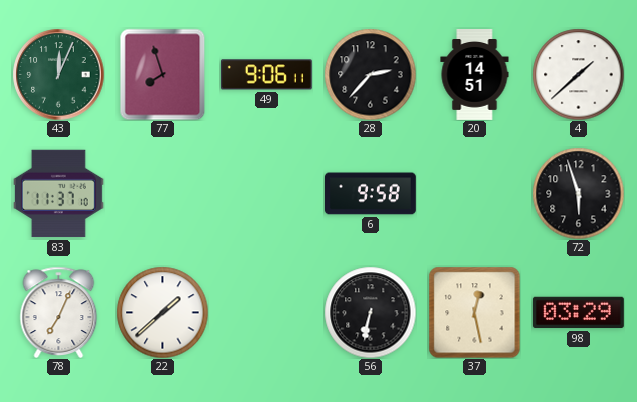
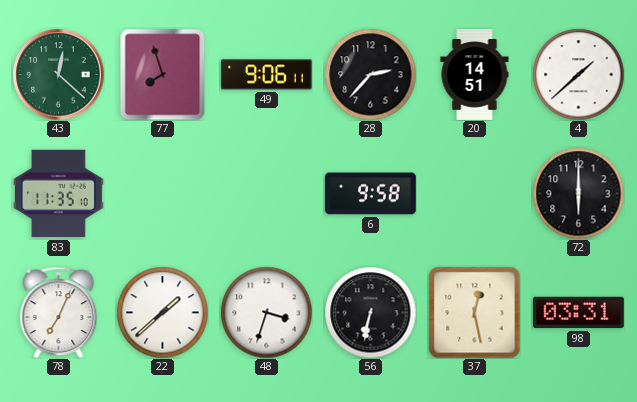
43: 12:04 -> 12:22
83: 11:37 -> 11:35
72: 5:57 -> 6:00
48: none -> 3:33
98: 03:29 -> 03:31
